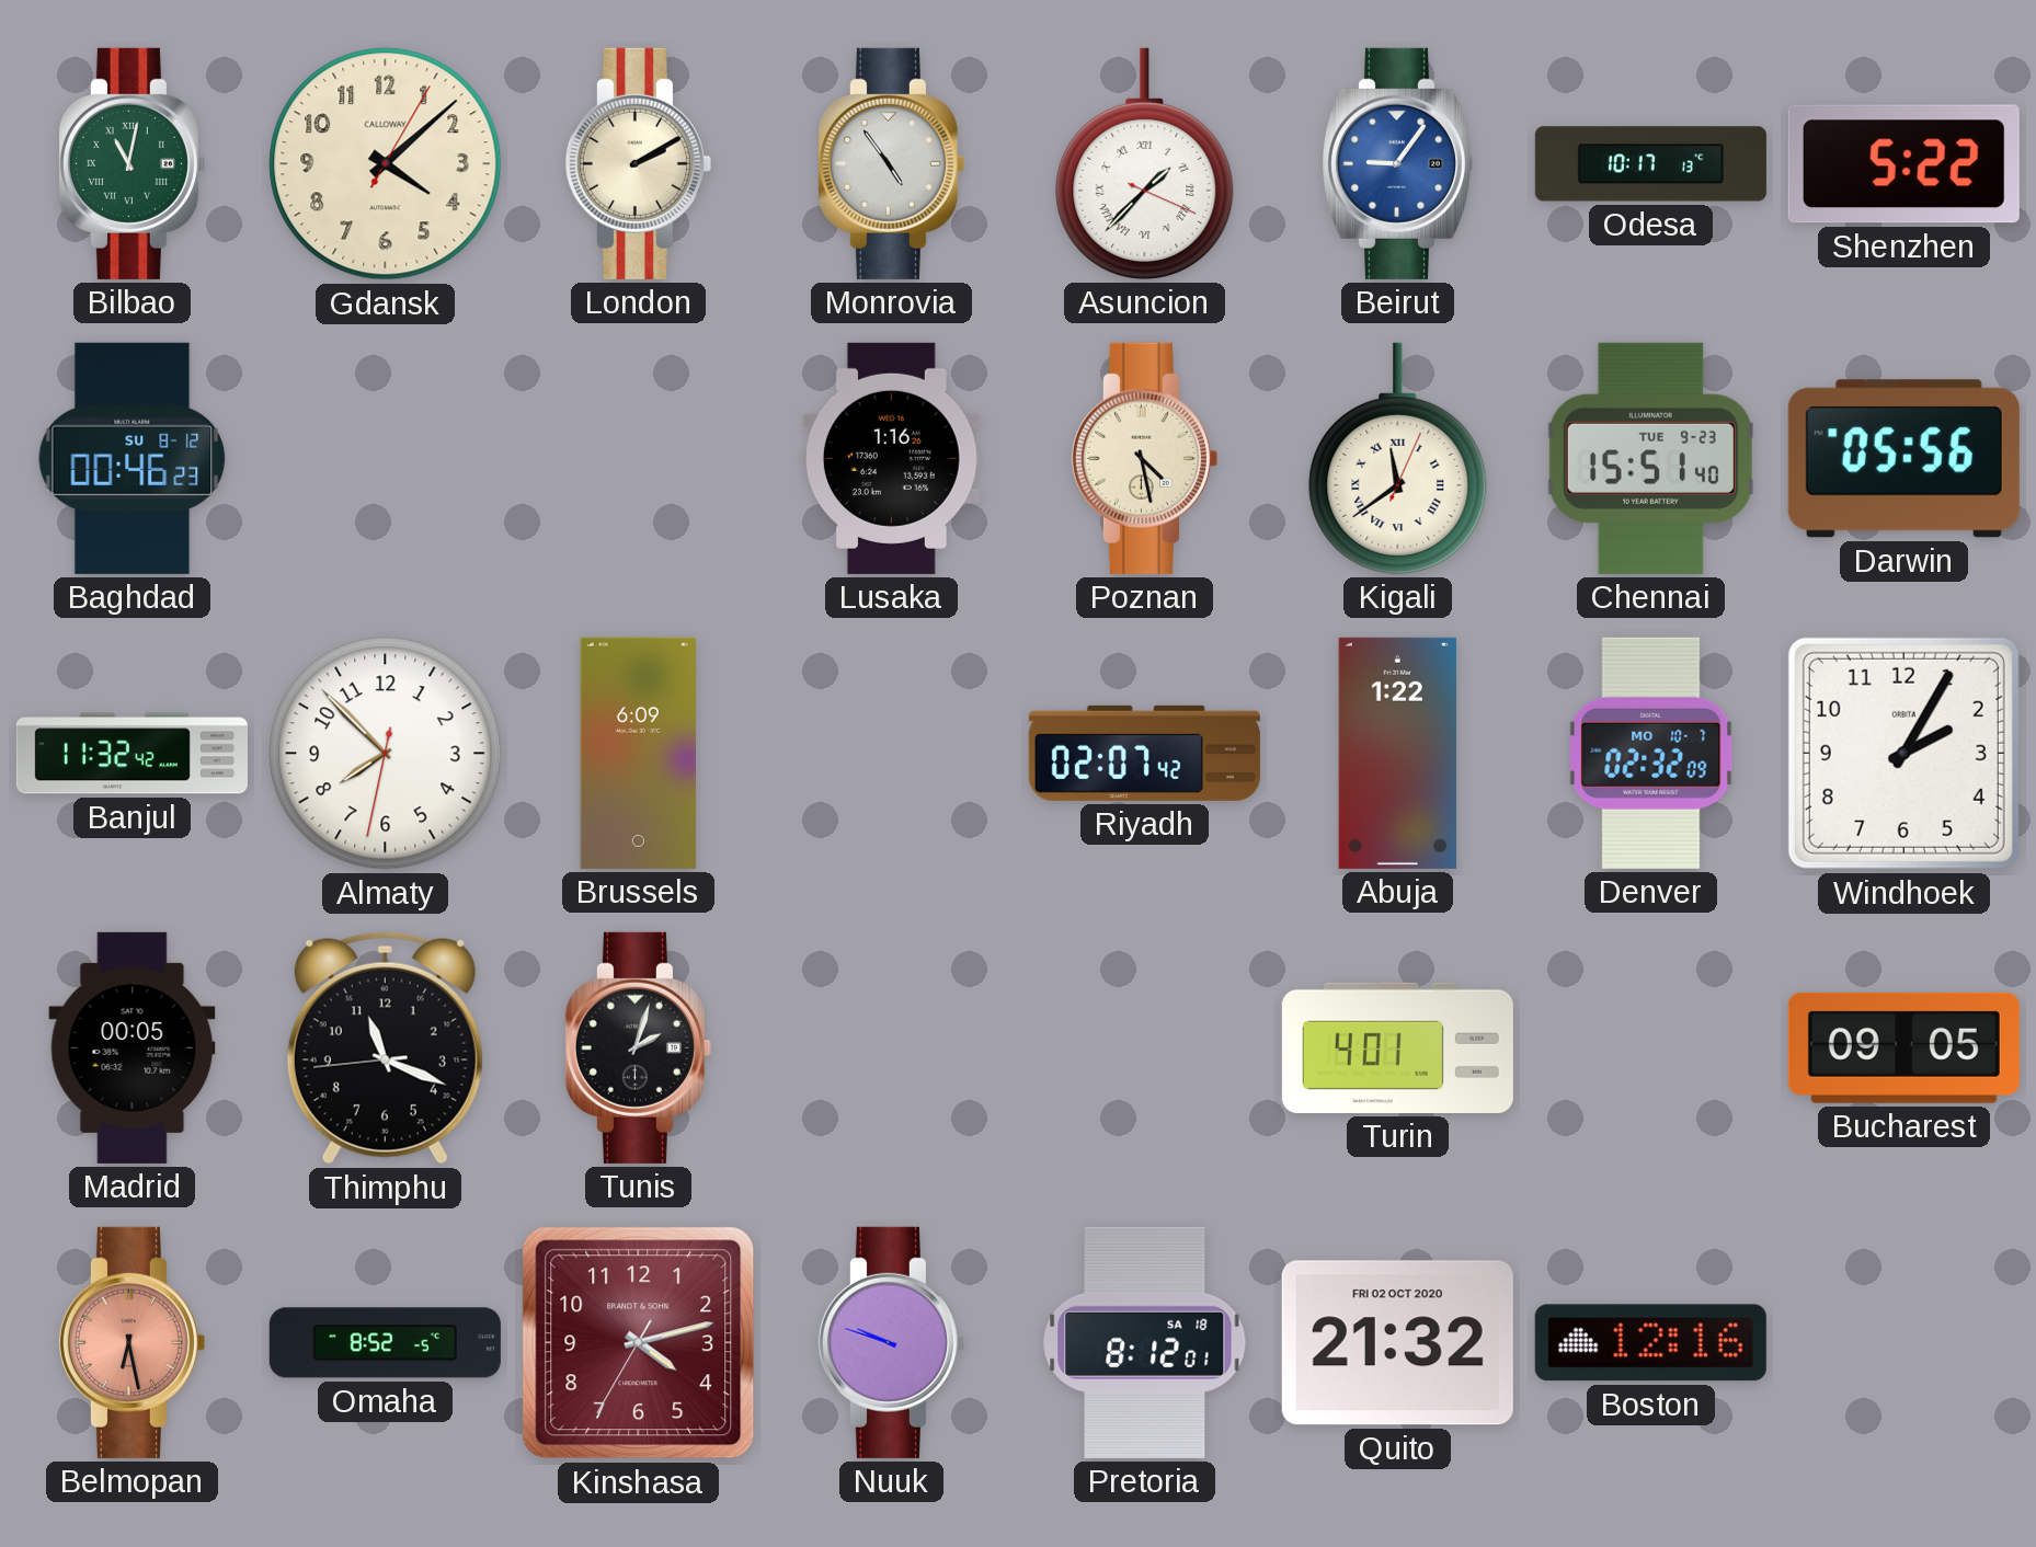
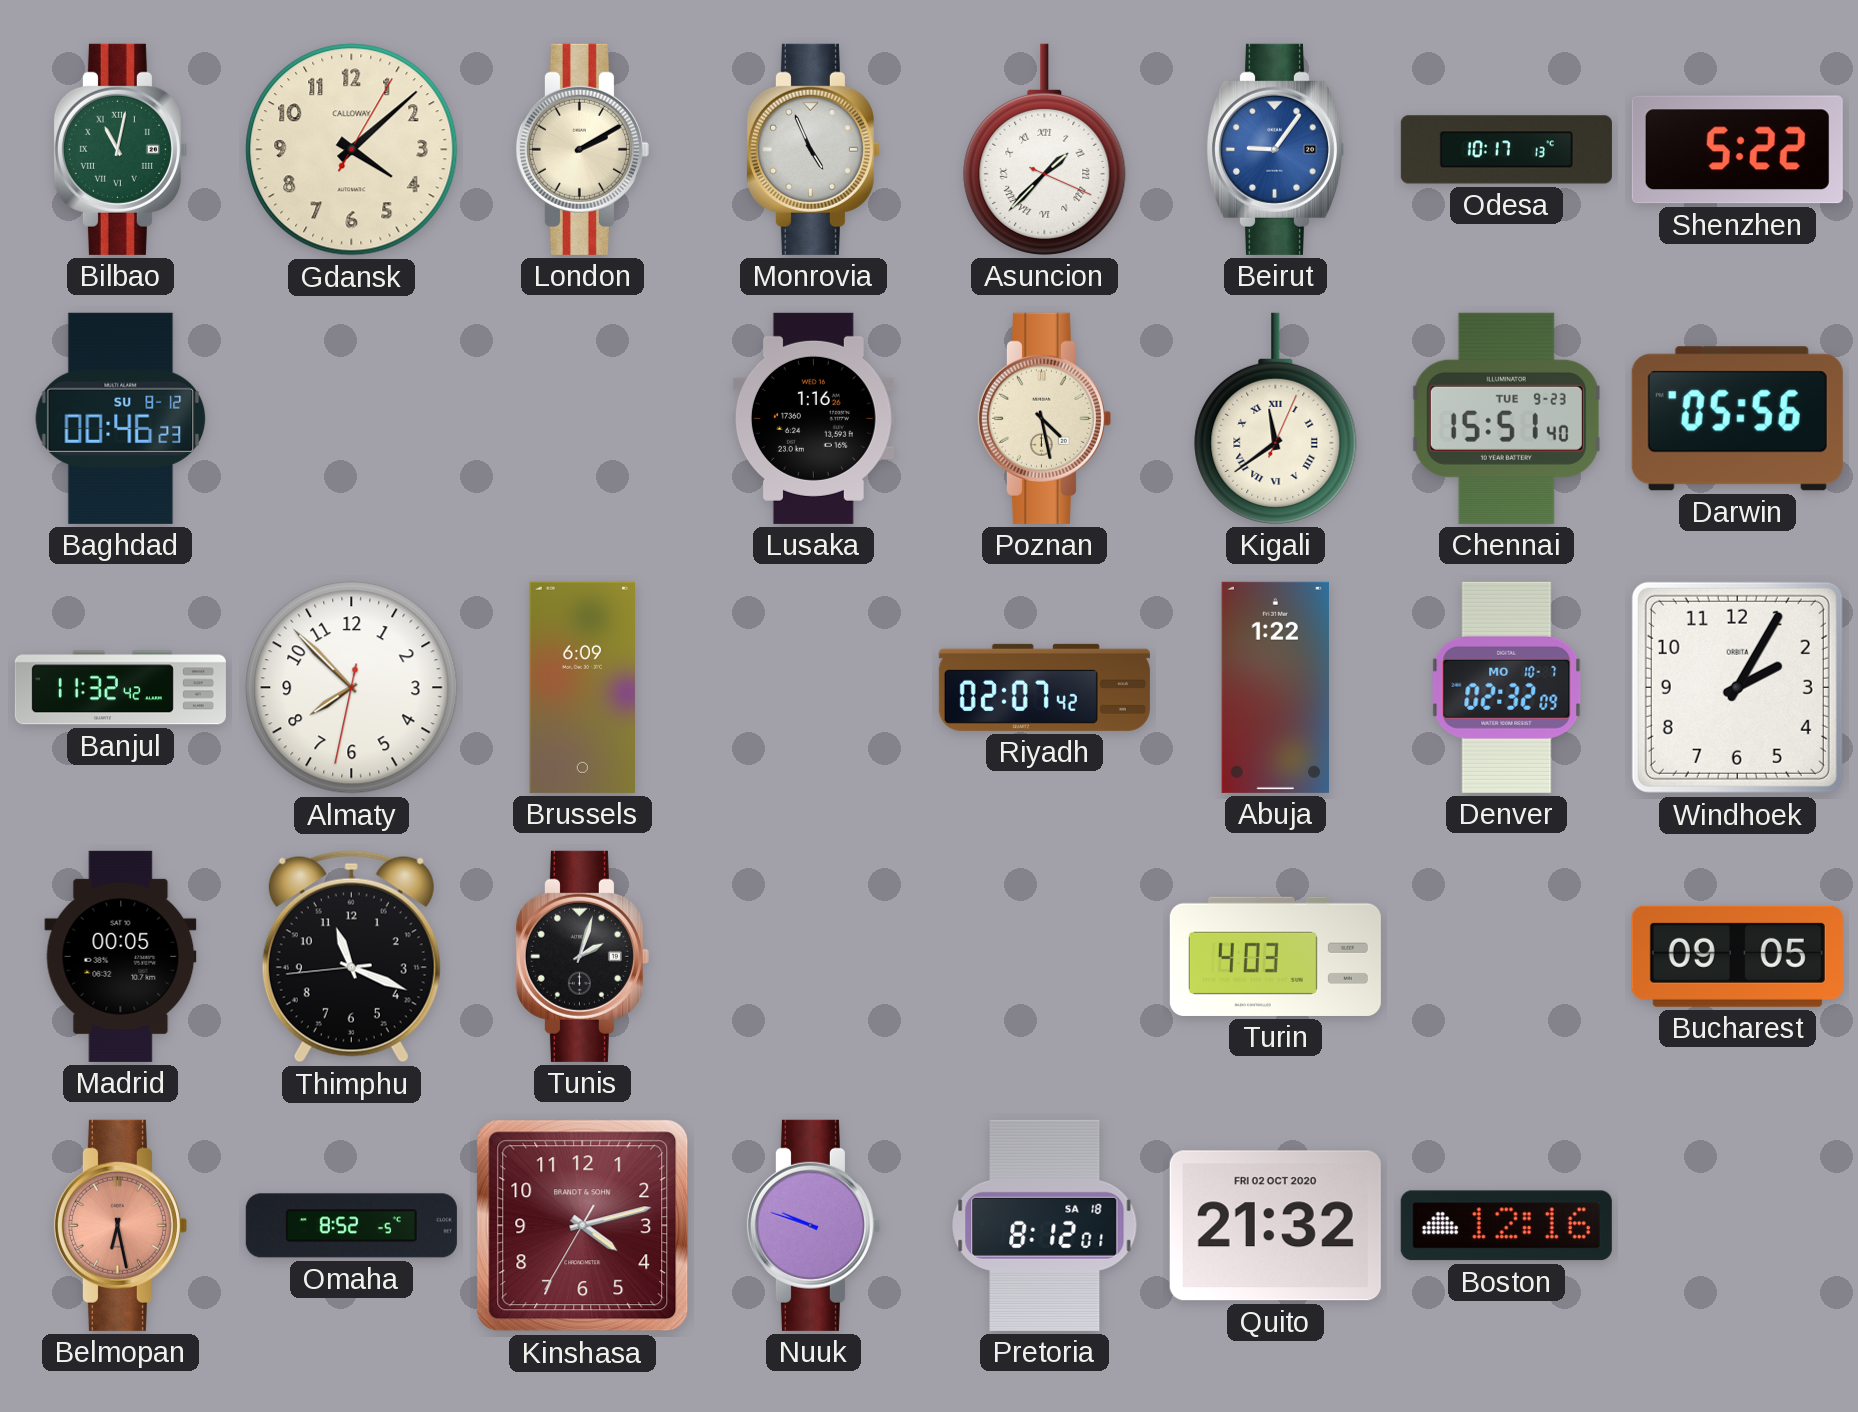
Monrovia: 4:54 -> 4:56
Turin: 4:01 -> 4:03
